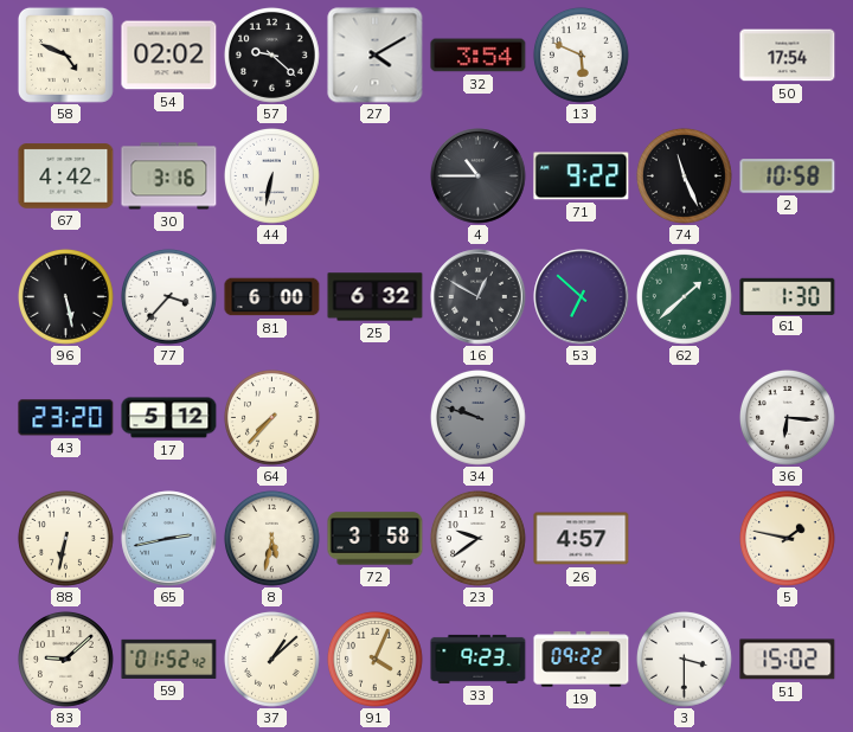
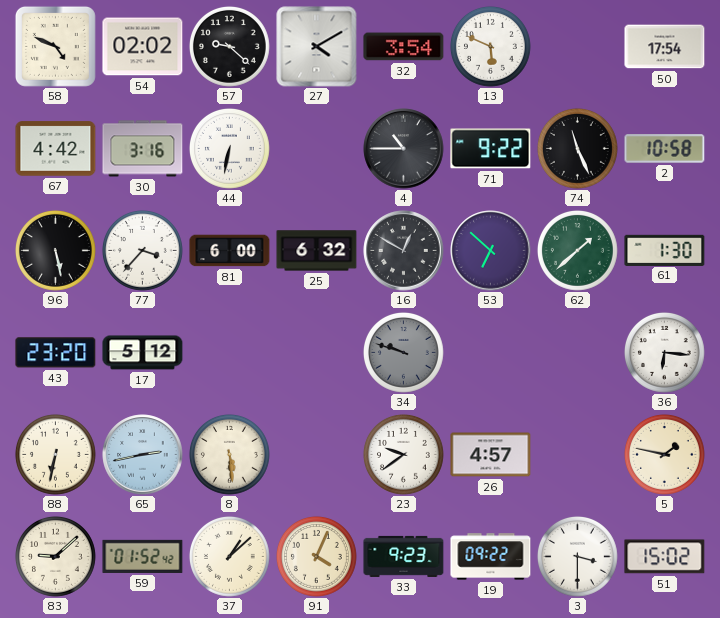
64: 7:37 -> none
8: 5:32 -> 5:29
72: 3:58 -> none
